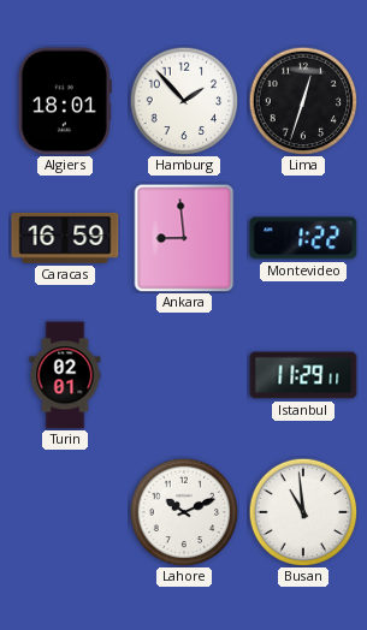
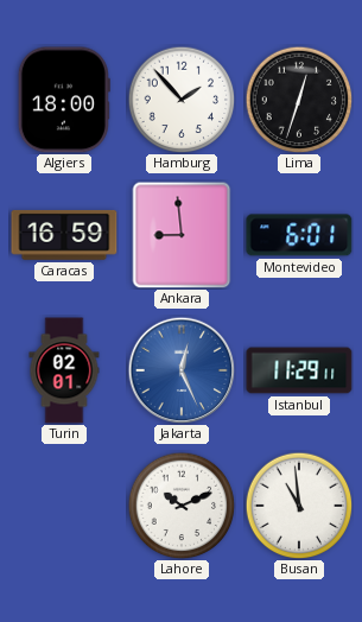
Algiers: 18:01 -> 18:00
Montevideo: 1:22 -> 6:01
Jakarta: none -> 12:26
